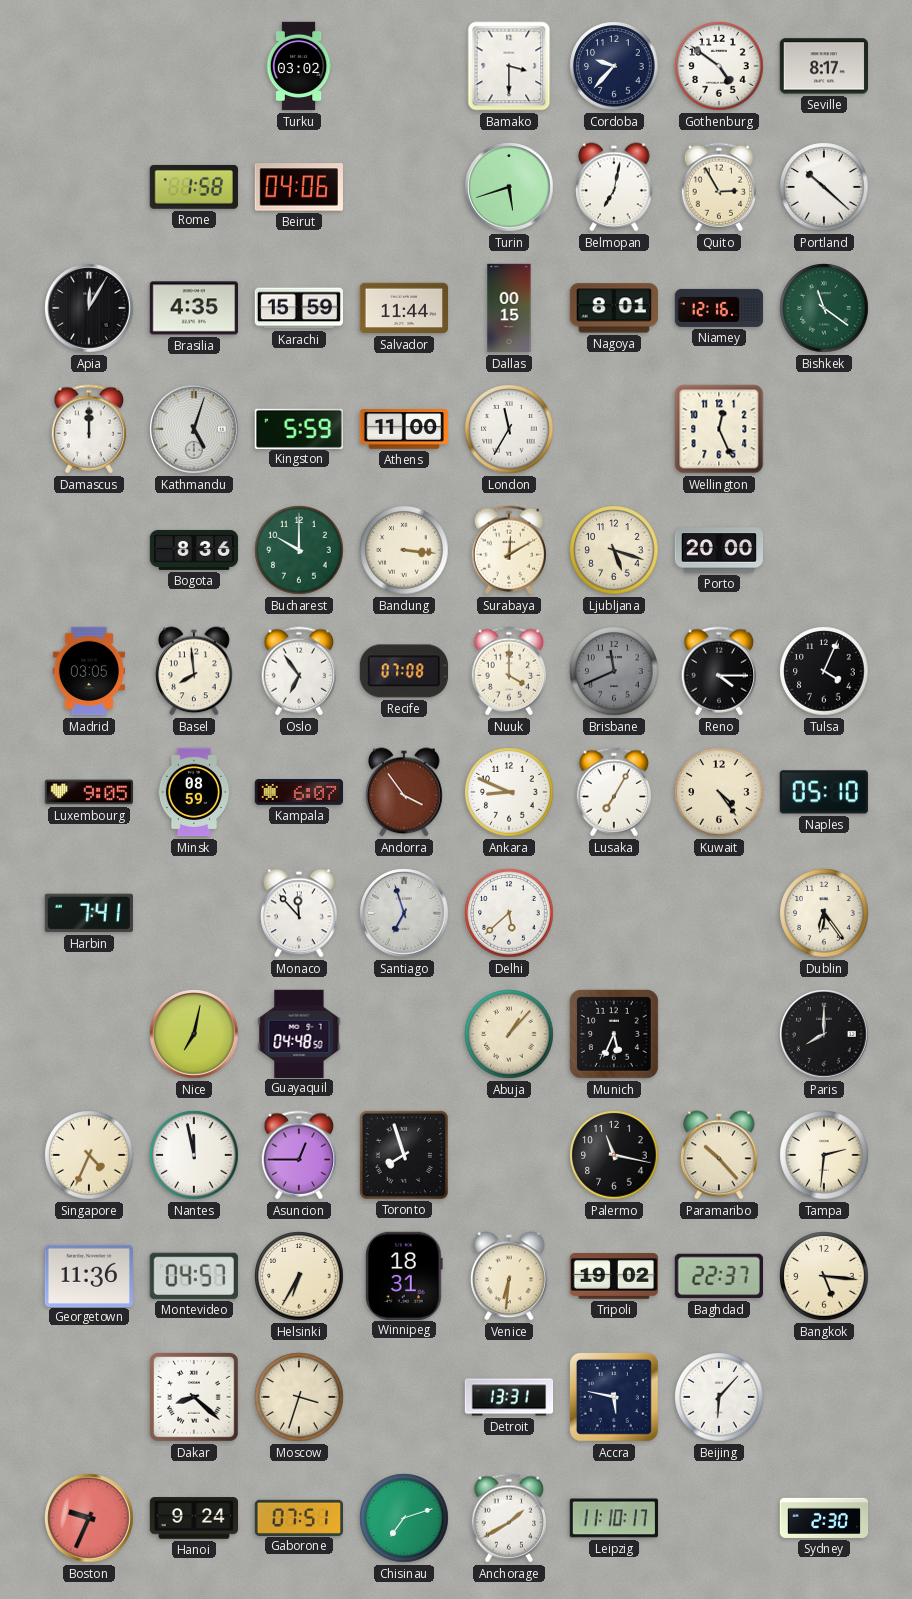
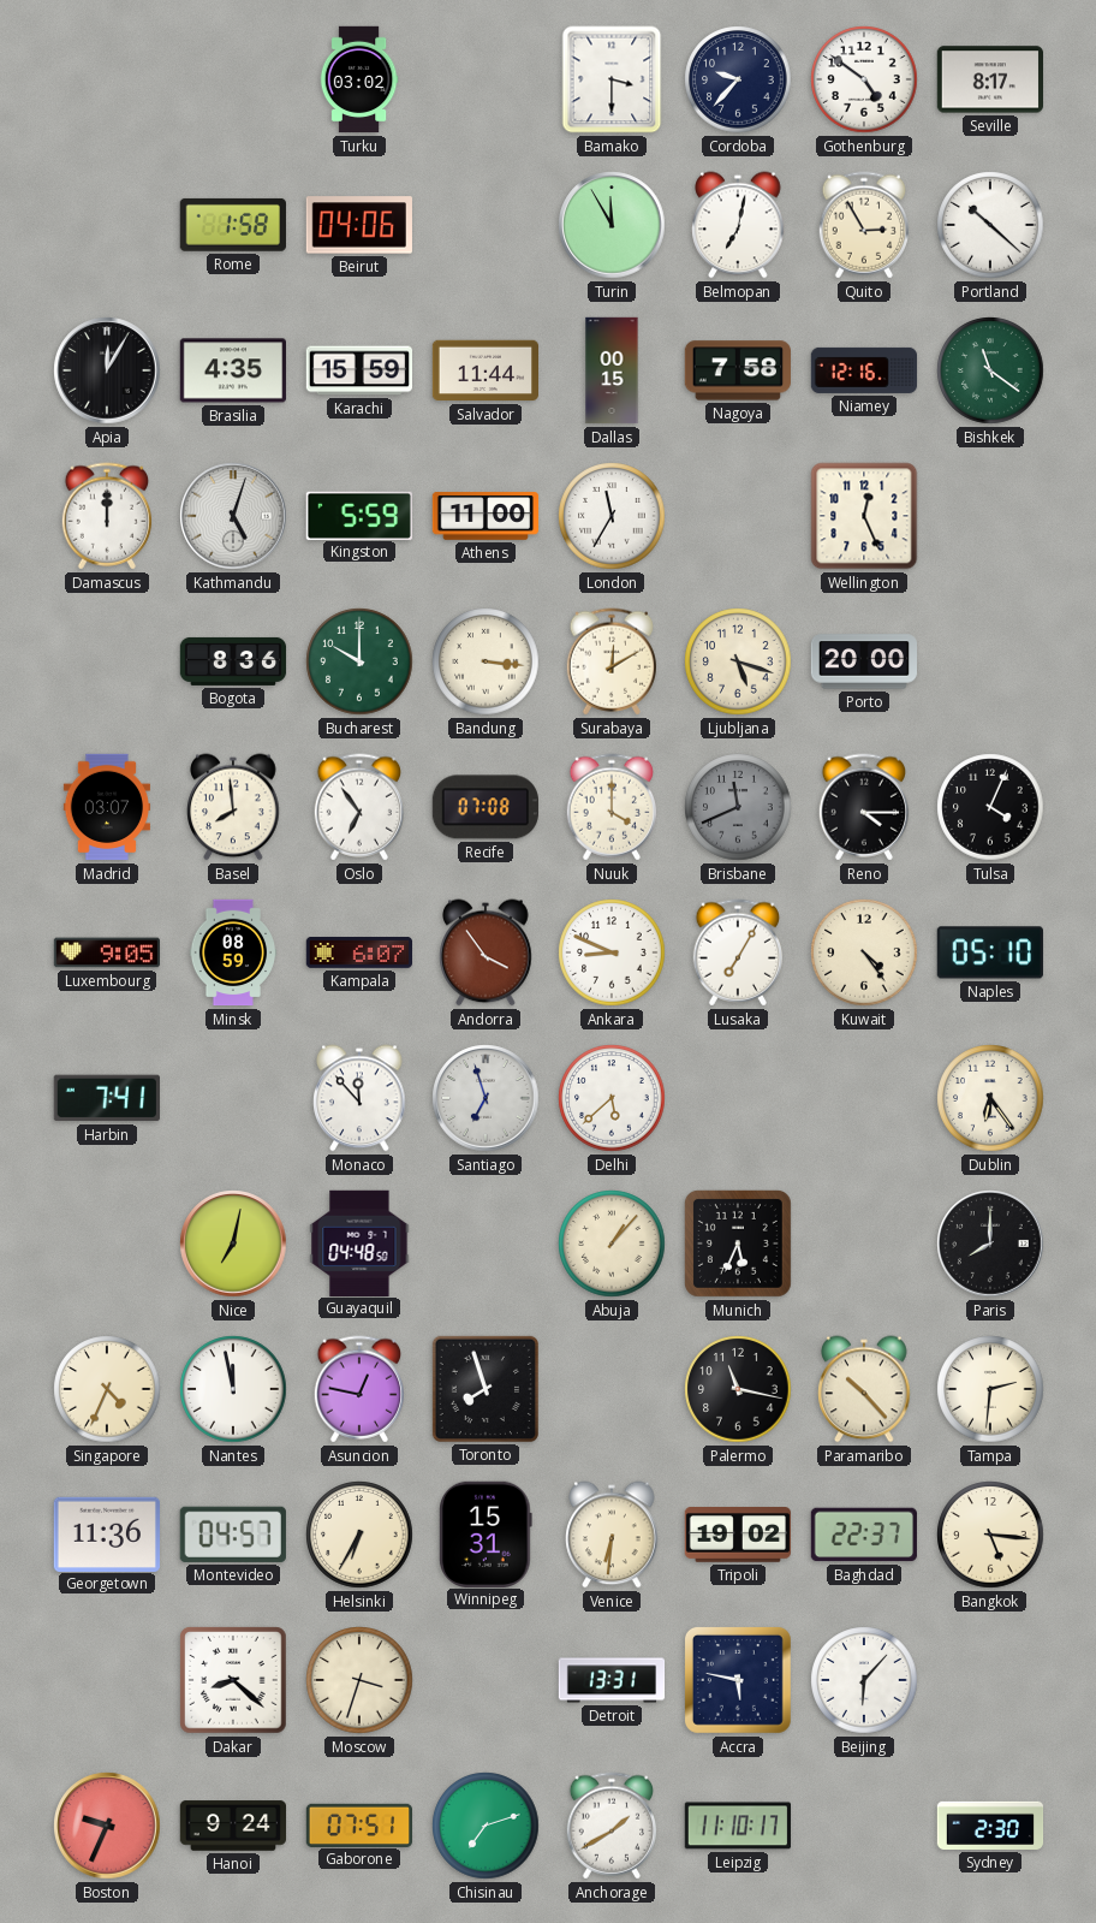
Turin: 5:42 -> 11:55
Nagoya: 8:01 -> 7:58
Madrid: 03:05 -> 03:07
Asuncion: 12:45 -> 12:47
Winnipeg: 18:31 -> 15:31
